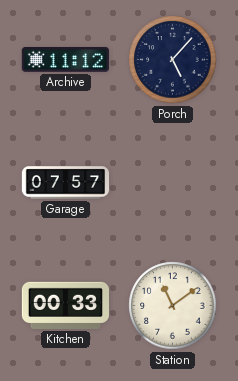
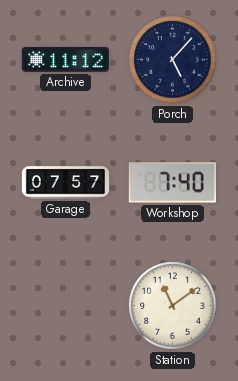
Workshop: none -> 7:40
Kitchen: 00:33 -> none
